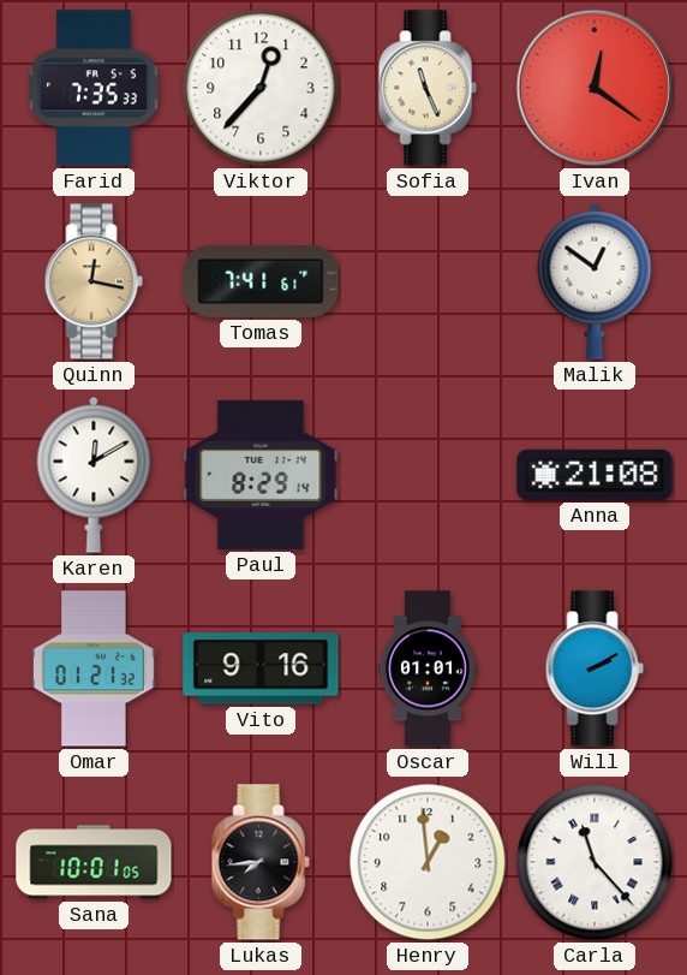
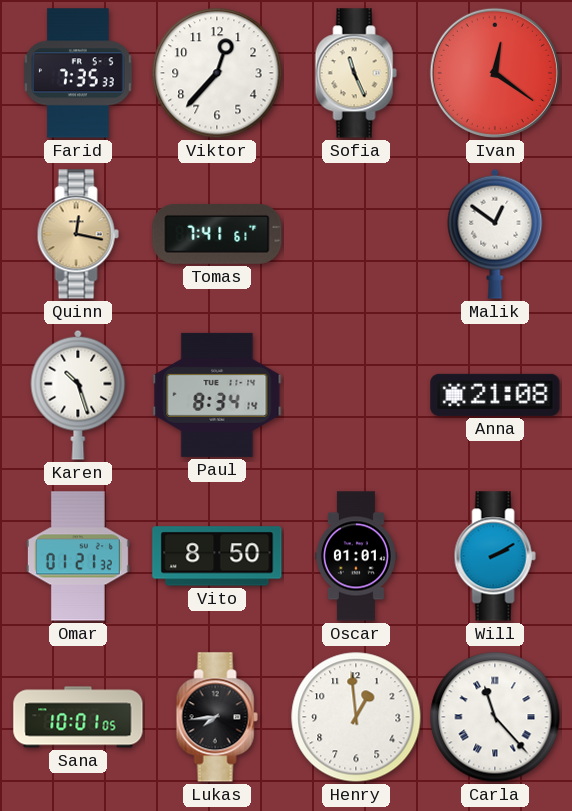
Karen: 12:10 -> 10:27
Paul: 8:29 -> 8:34
Vito: 9:16 -> 8:50
